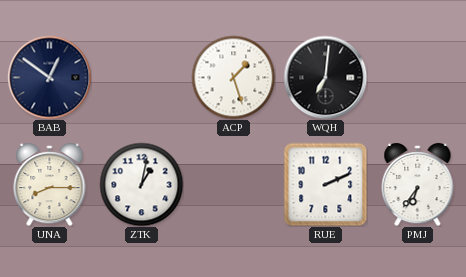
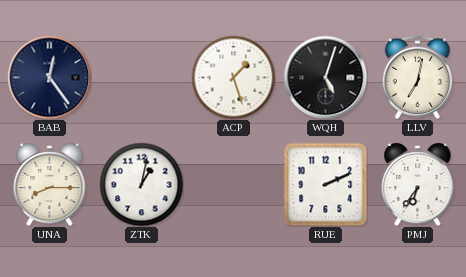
BAB: 12:51 -> 12:24
WQH: 7:01 -> 5:03
LLV: none -> 7:02
